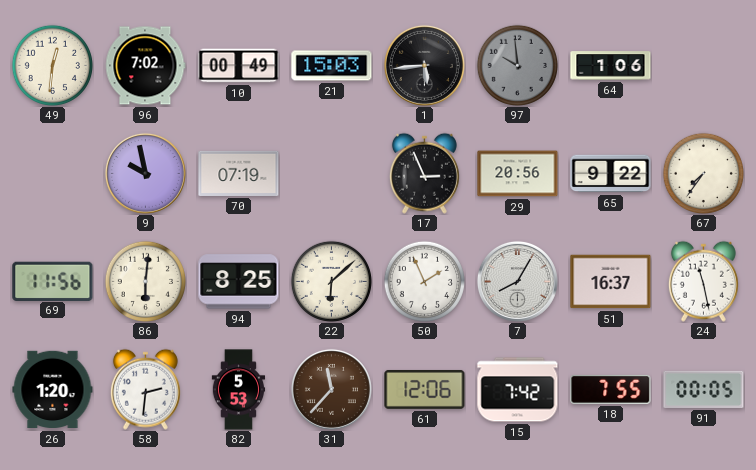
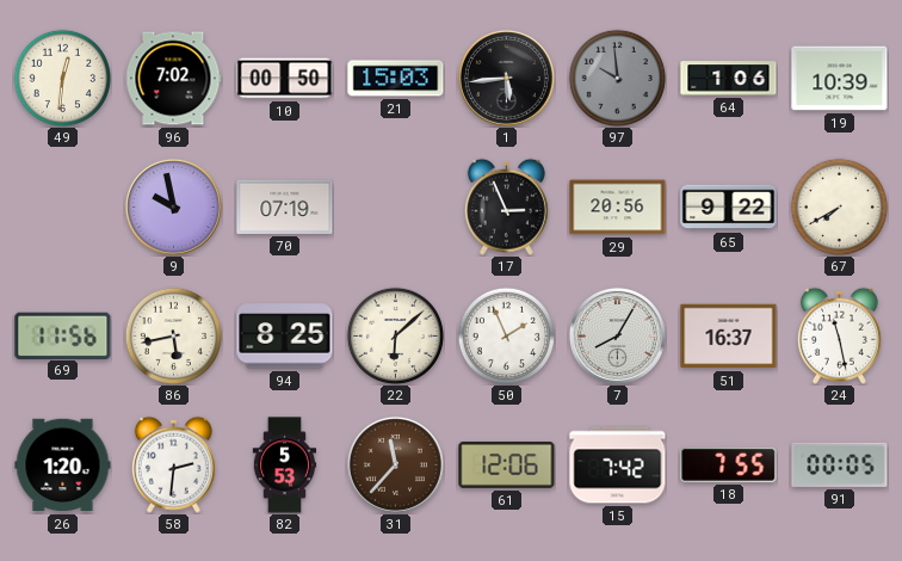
10: 00:49 -> 00:50
19: none -> 10:39
67: 7:36 -> 7:40
86: 6:01 -> 5:43
